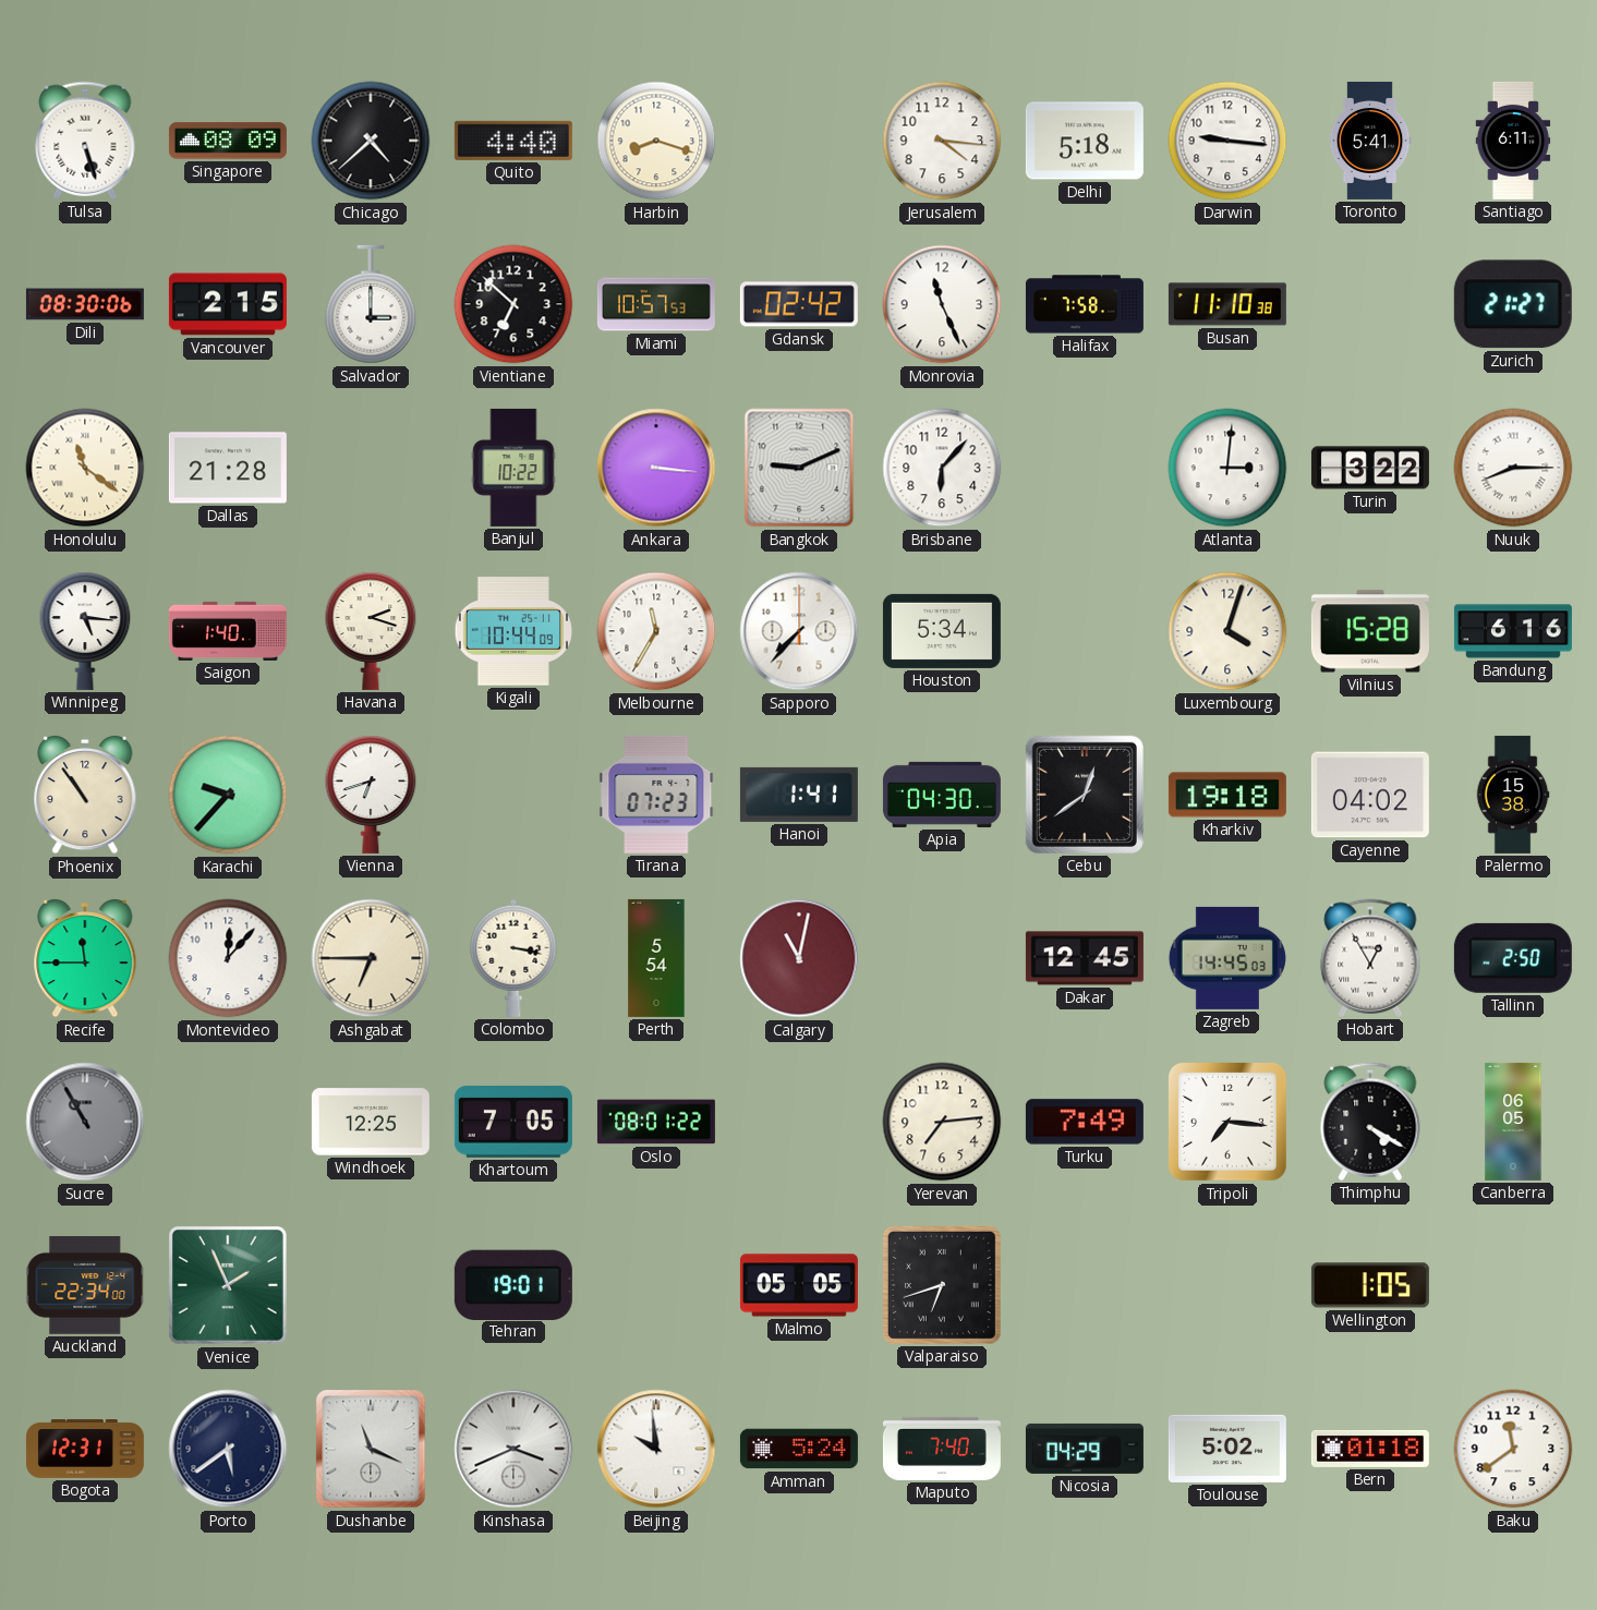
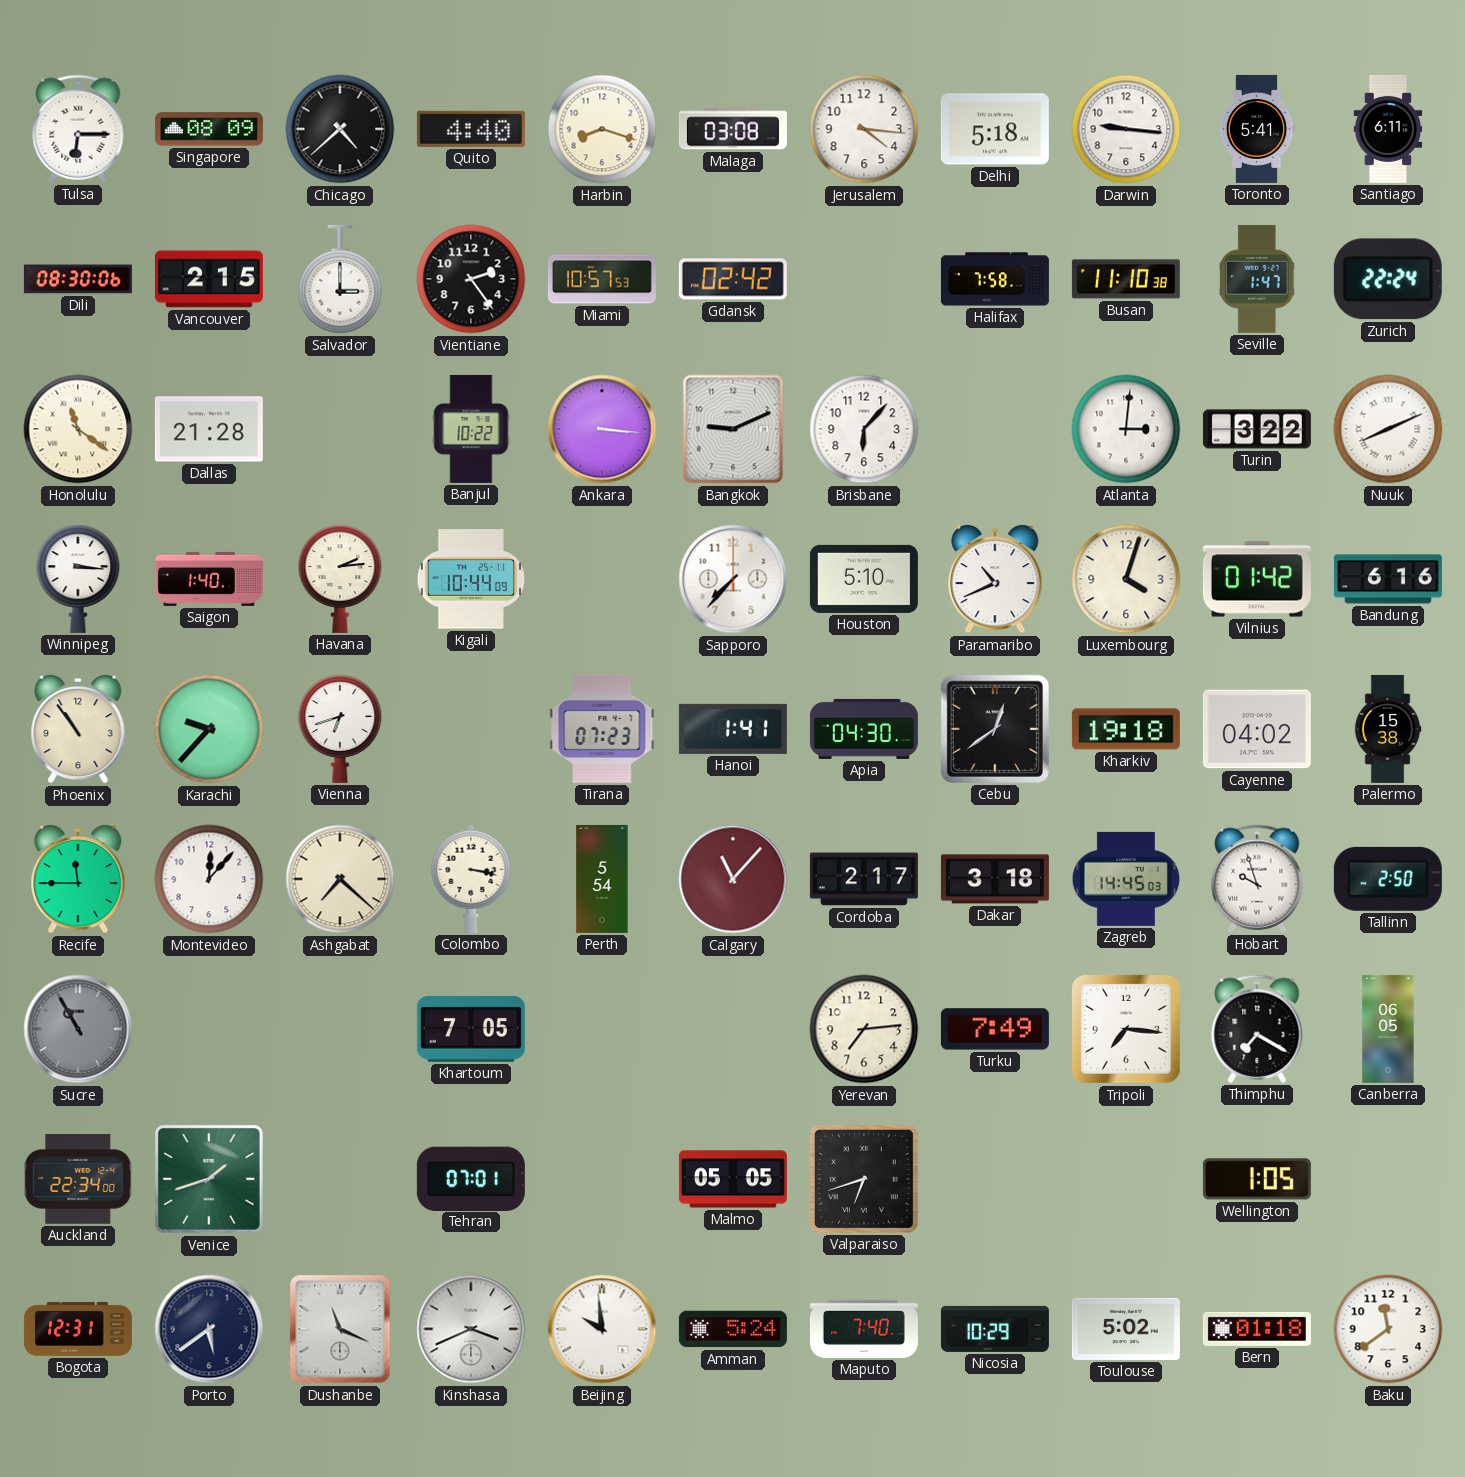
Tulsa: 5:27 -> 6:15
Malaga: none -> 03:08
Vientiane: 6:52 -> 2:24
Monrovia: 11:26 -> none
Seville: none -> 1:47
Zurich: 21:27 -> 22:24
Nuuk: 8:15 -> 8:11
Winnipeg: 5:16 -> 3:16
Havana: 2:18 -> 2:14
Melbourne: 11:35 -> none
Houston: 5:34 -> 5:10
Paramaribo: none -> 10:41
Vilnius: 15:28 -> 01:42
Ashgabat: 6:45 -> 7:22
Calgary: 11:02 -> 11:07
Cordoba: none -> 2:17
Dakar: 12:45 -> 3:18
Hobart: 12:55 -> 9:57
Windhoek: 12:25 -> none
Oslo: 08:01 -> none
Thimphu: 4:20 -> 7:20
Venice: 1:56 -> 1:42
Tehran: 19:01 -> 07:01
Nicosia: 04:29 -> 10:29
